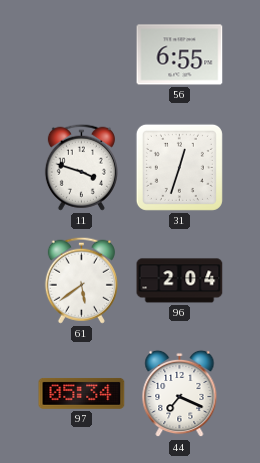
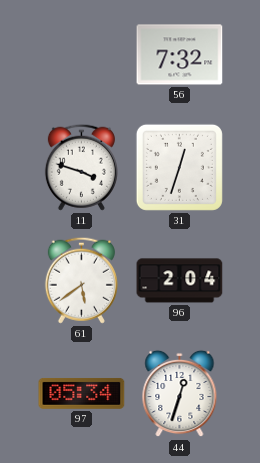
56: 6:55 -> 7:32
44: 7:19 -> 12:33
